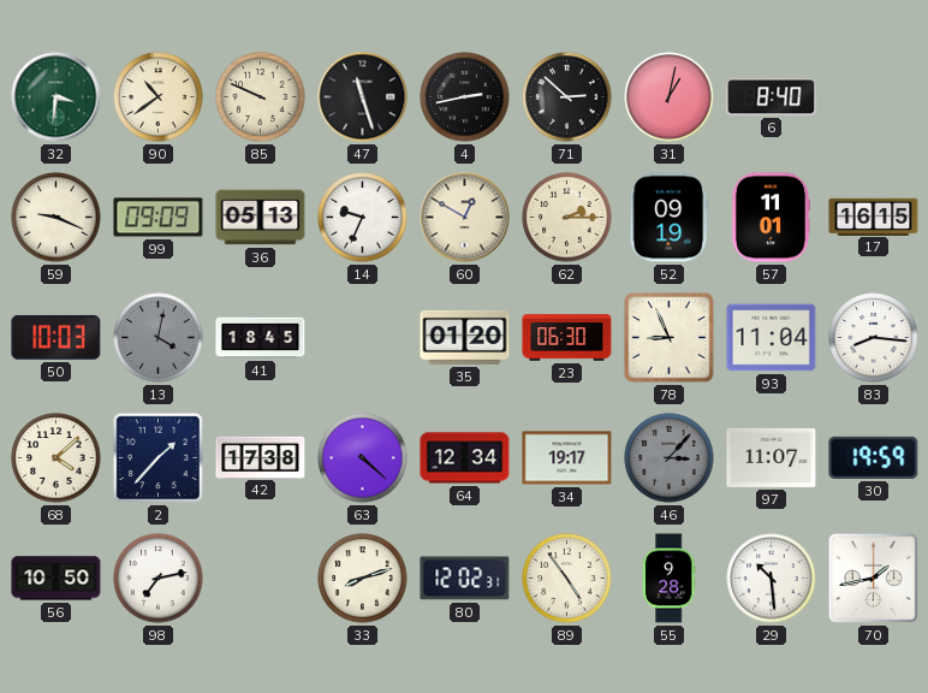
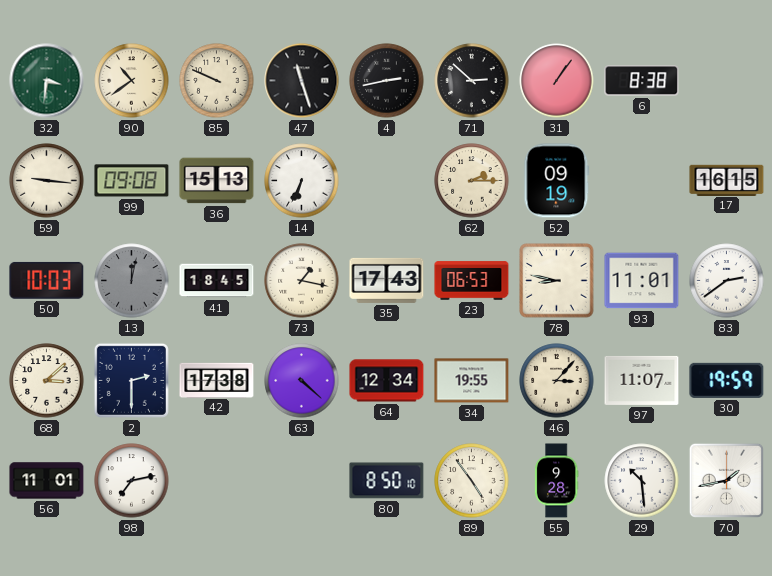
31: 1:02 -> 1:06
6: 8:40 -> 8:38
59: 9:19 -> 9:16
99: 09:09 -> 09:08
36: 05:13 -> 15:13
14: 9:34 -> 6:34
60: 12:50 -> none
57: 11:01 -> none
13: 4:02 -> 12:02
73: none -> 1:17
35: 01:20 -> 17:43
23: 06:30 -> 06:53
78: 8:56 -> 8:47
93: 11:04 -> 11:01
83: 8:16 -> 2:39
68: 4:08 -> 3:08
2: 1:37 -> 2:30
34: 19:17 -> 19:55
46 dial: grey -> cream
56: 10:50 -> 11:01
33: 8:12 -> none
80: 12:02 -> 8:50
